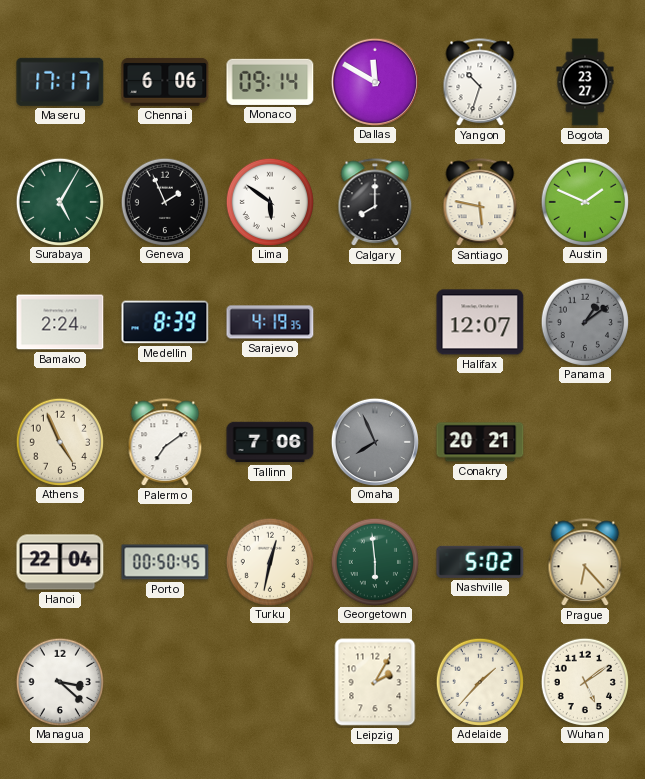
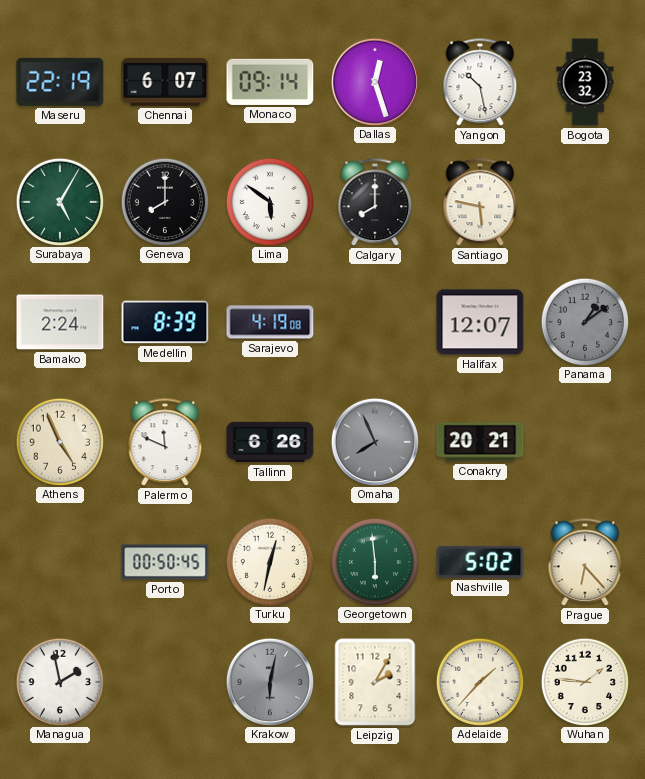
Maseru: 17:17 -> 22:19
Chennai: 6:06 -> 6:07
Dallas: 11:50 -> 12:27
Yangon: 10:33 -> 10:28
Bogota: 23:27 -> 23:32
Geneva: 1:56 -> 8:00
Austin: 1:49 -> none
Sarajevo: 4:19:35 -> 4:19:08
Palermo: 7:09 -> 11:49
Tallinn: 7:06 -> 6:26
Hanoi: 22:04 -> none
Managua: 3:22 -> 1:58
Krakow: none -> 6:02
Wuhan: 5:09 -> 1:46
